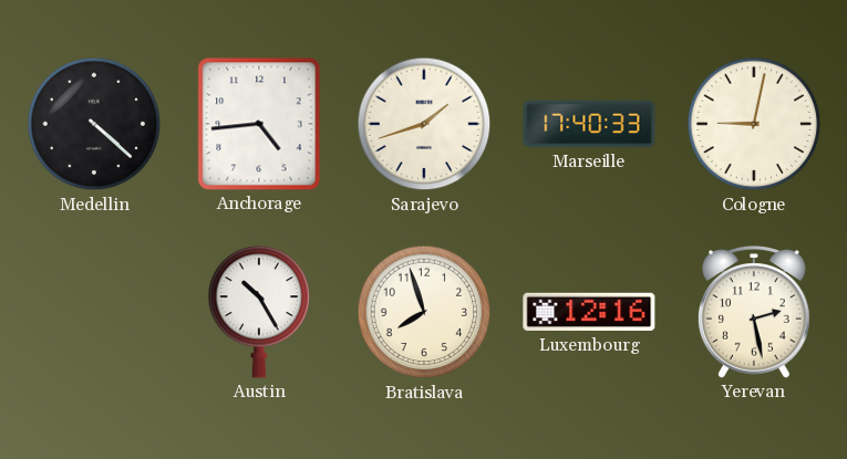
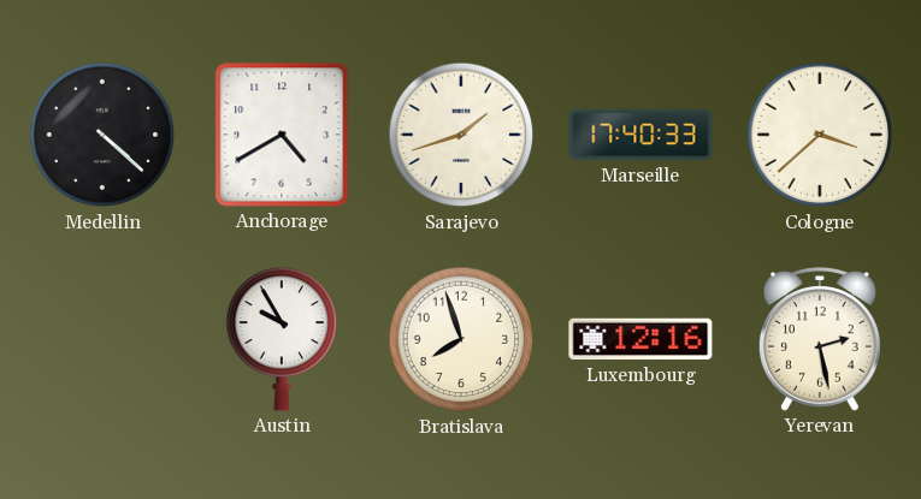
Anchorage: 4:44 -> 4:40
Cologne: 9:02 -> 3:38
Austin: 10:25 -> 9:55
